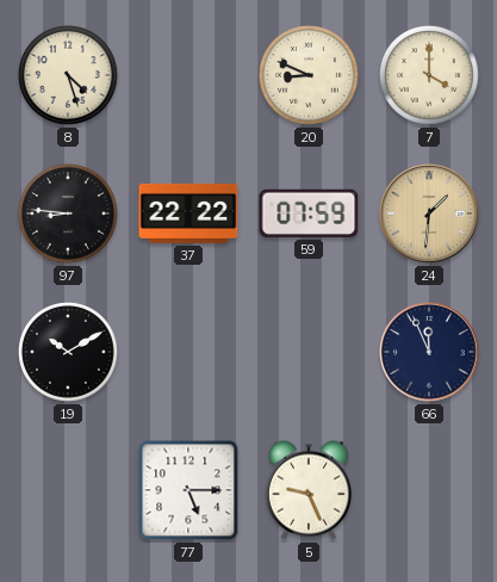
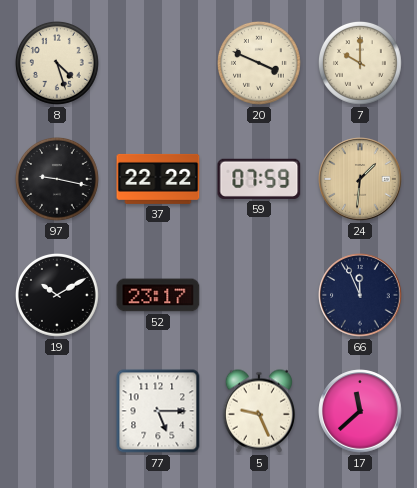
20: 8:49 -> 3:49
7: 4:00 -> 10:00
97: 8:46 -> 9:17
52: none -> 23:17
17: none -> 11:38
